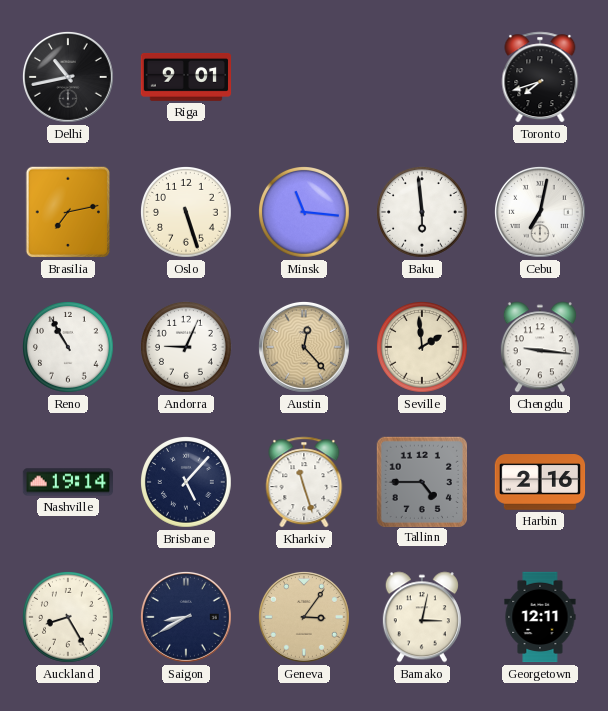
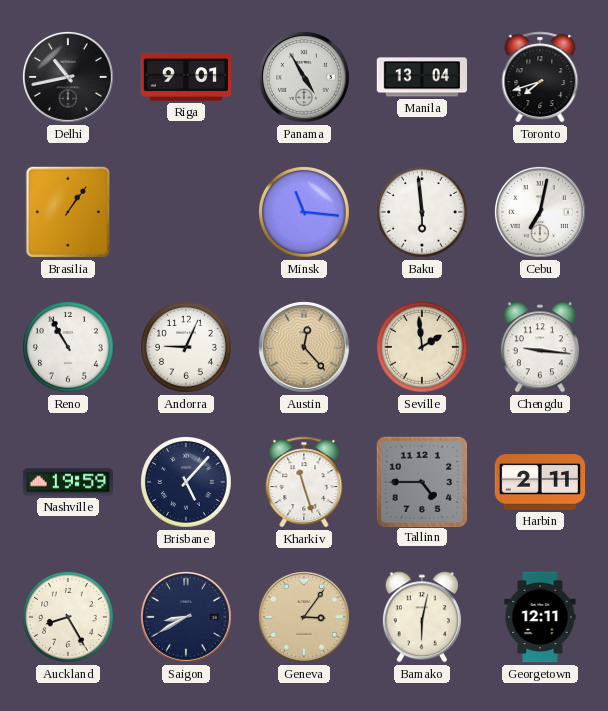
Panama: none -> 4:55
Manila: none -> 13:04
Brasilia: 7:13 -> 1:06
Oslo: 5:27 -> none
Nashville: 19:14 -> 19:59
Harbin: 2:16 -> 2:11
Bamako: 3:02 -> 6:02
